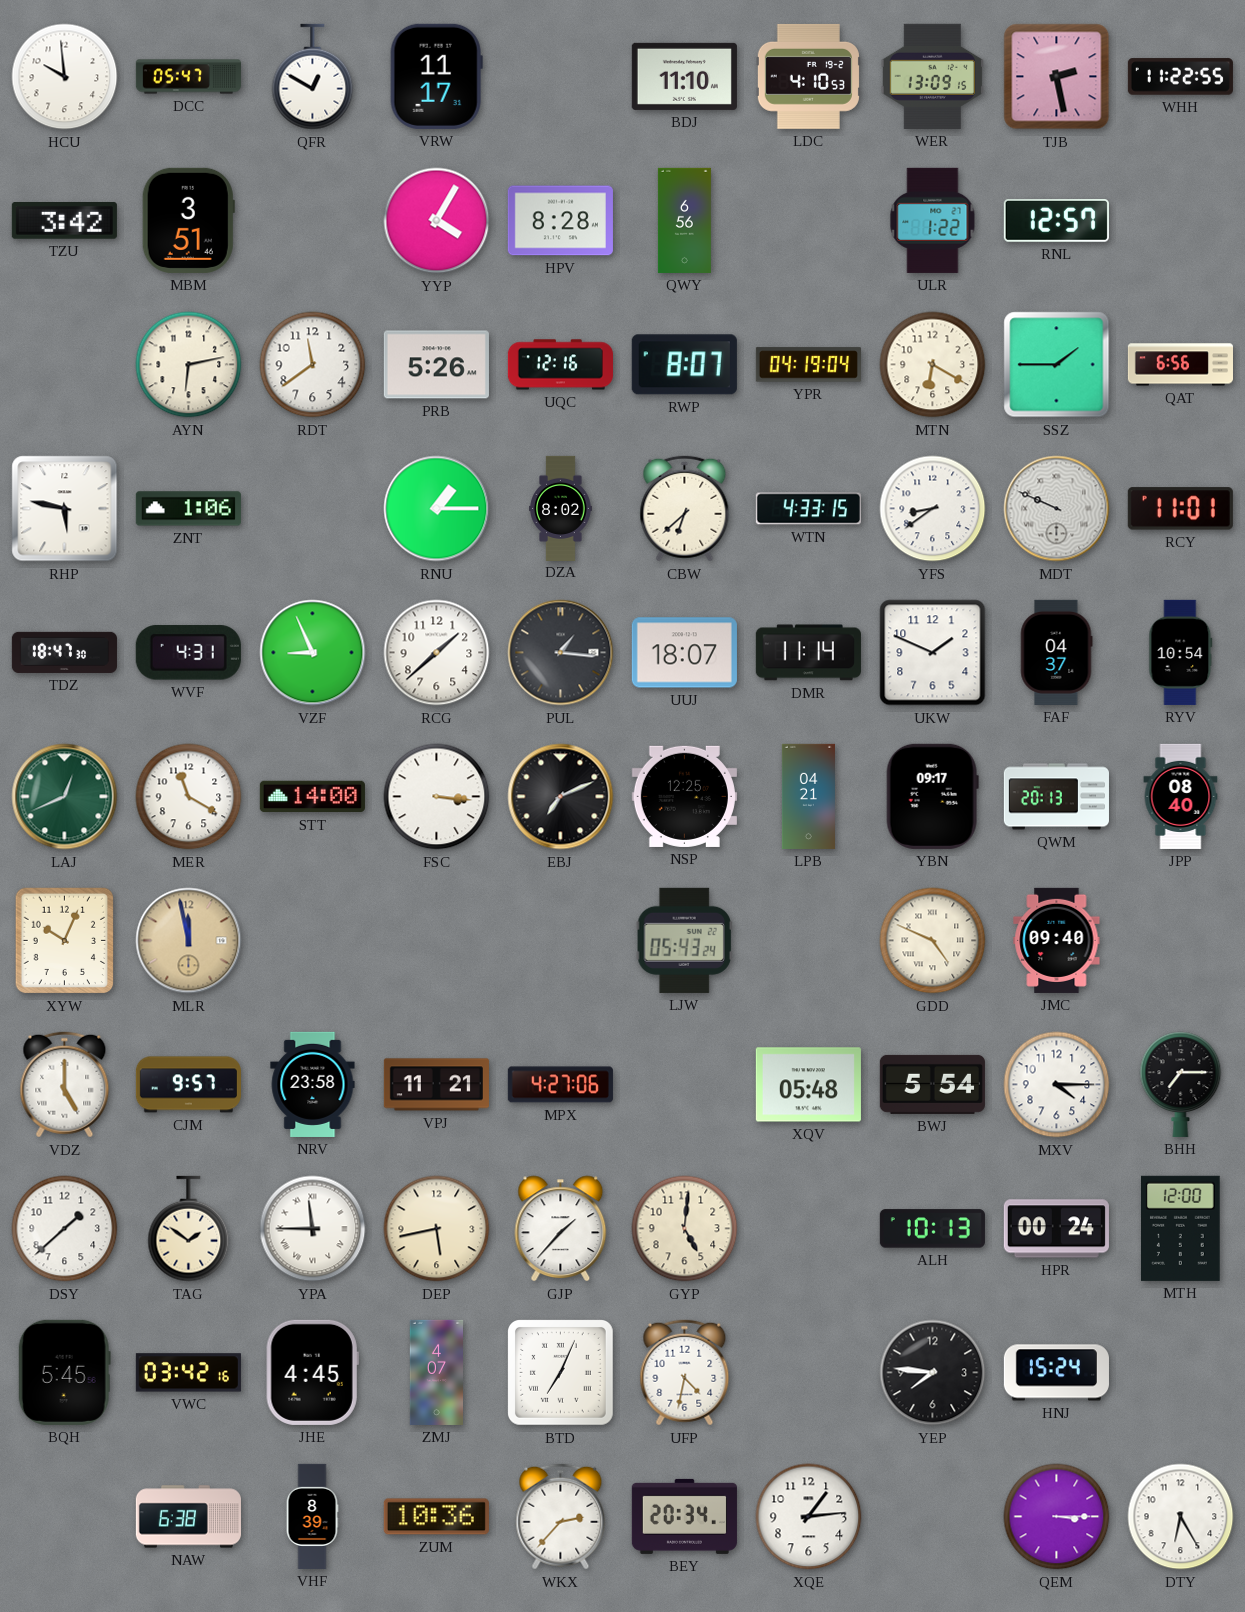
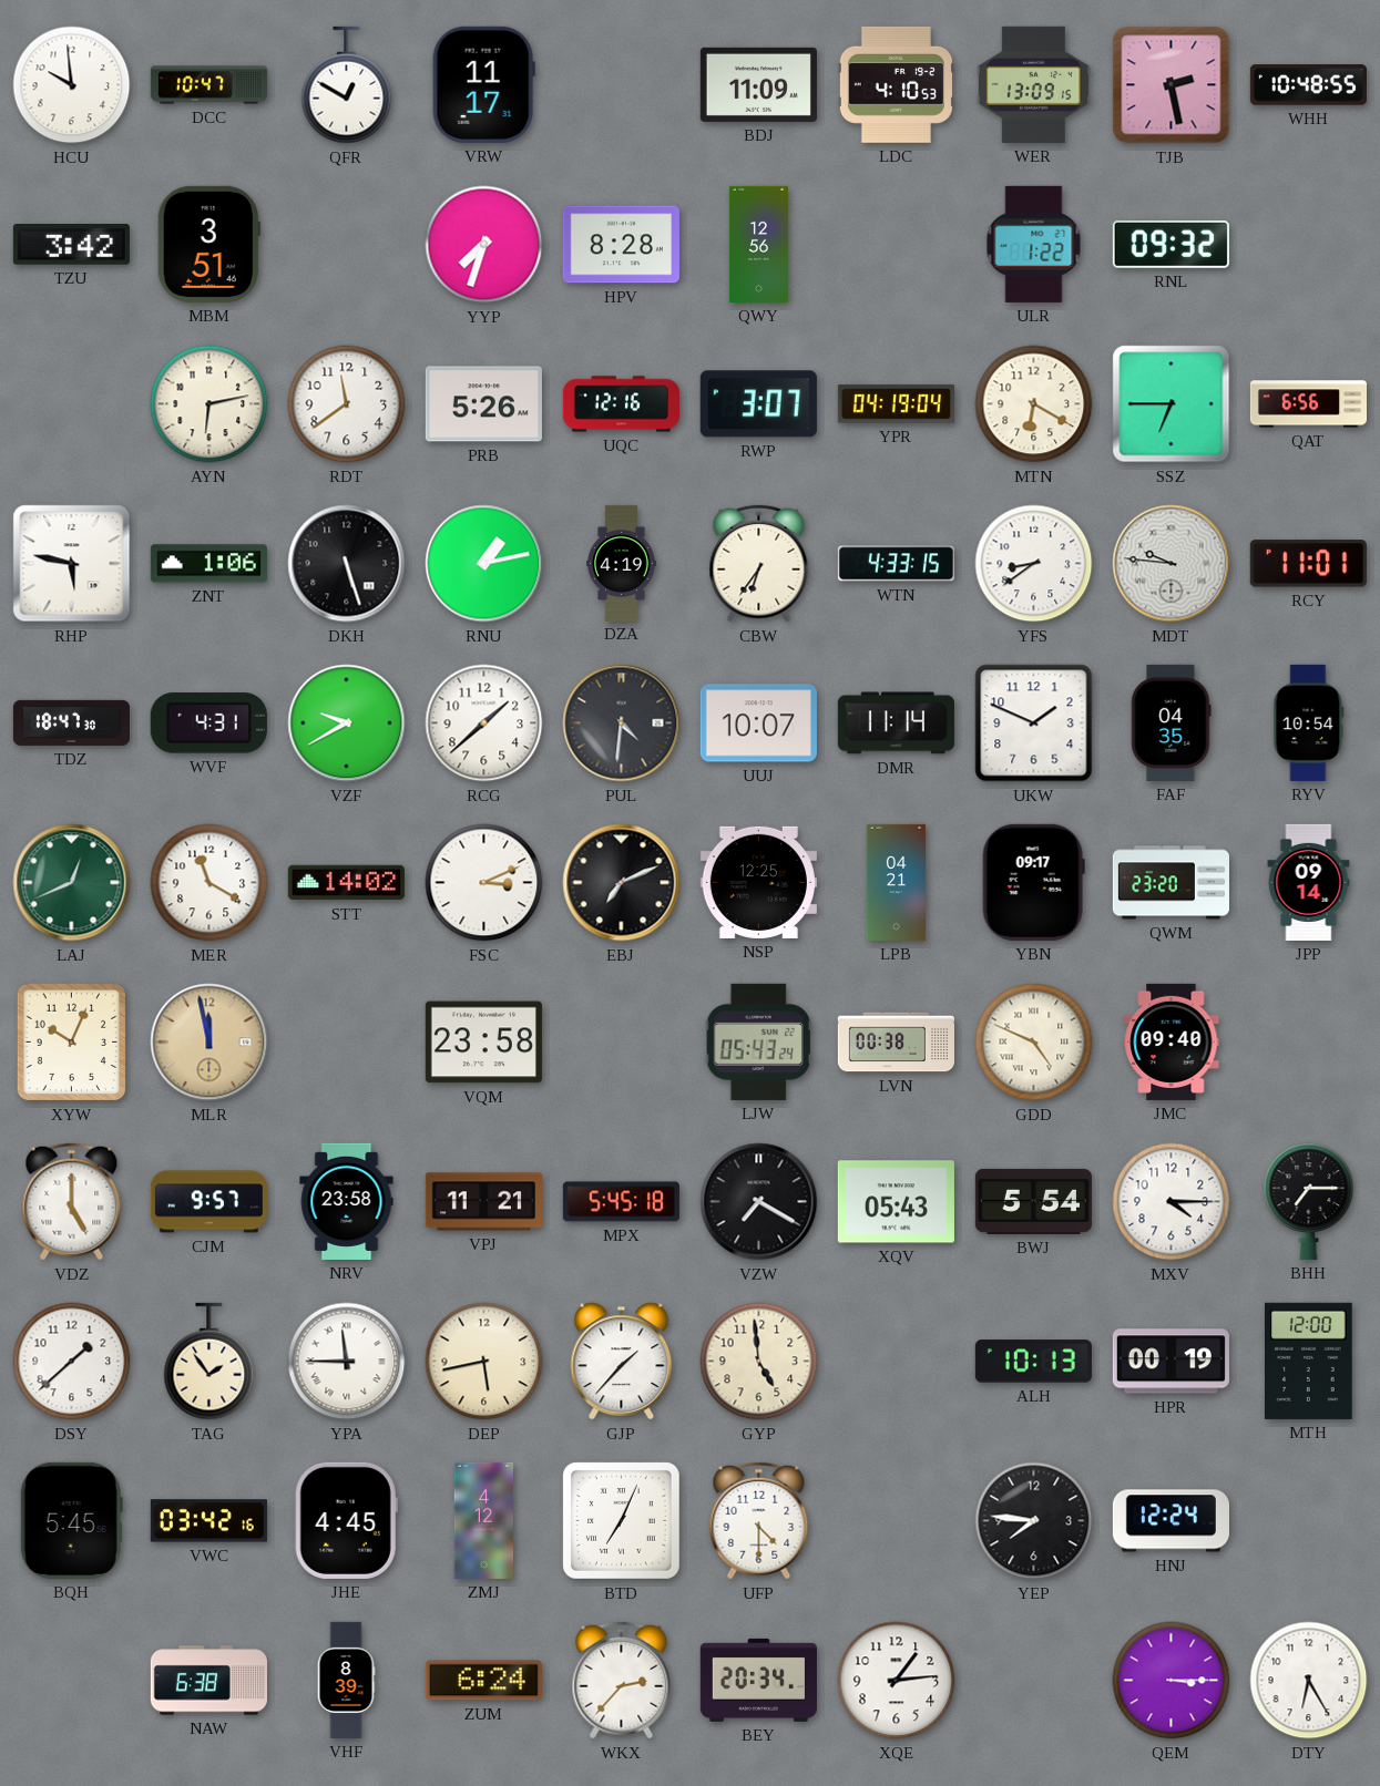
DCC: 05:47 -> 10:47
BDJ: 11:10 -> 11:09
WHH: 11:22 -> 10:48
YYP: 4:05 -> 7:33
QWY: 6:56 -> 12:56
RNL: 12:57 -> 09:32
RWP: 8:07 -> 3:07
SSZ: 1:45 -> 6:45
DKH: none -> 5:27
RNU: 1:15 -> 1:13
DZA: 8:02 -> 4:19
CBW: 6:38 -> 6:36
MDT: 9:49 -> 9:46
VZF: 8:56 -> 9:40
PUL: 1:16 -> 4:31
UUJ: 18:07 -> 10:07
FAF: 04:37 -> 04:35
STT: 14:00 -> 14:02
FSC: 3:16 -> 3:11
QWM: 20:13 -> 23:20
JPP: 08:40 -> 09:14
VQM: none -> 23:58
LVN: none -> 00:38
MPX: 4:27 -> 5:45
VZW: none -> 7:20
XQV: 05:48 -> 05:43
TAG: 1:51 -> 1:54
GYP: 5:01 -> 4:59
HPR: 00:24 -> 00:19
ZMJ: 4:07 -> 4:12
UFP: 4:32 -> 4:30
HNJ: 15:24 -> 12:24
ZUM: 10:36 -> 6:24
